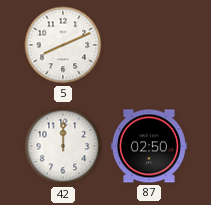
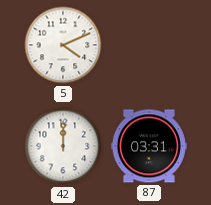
5: 8:11 -> 4:11
87: 02:50 -> 03:31
